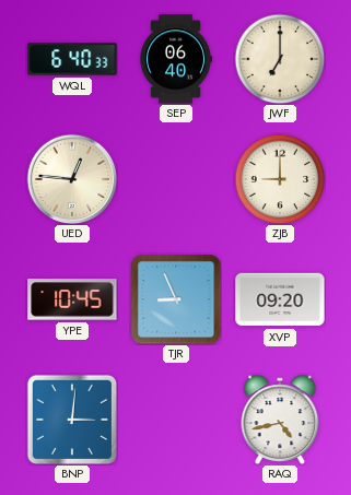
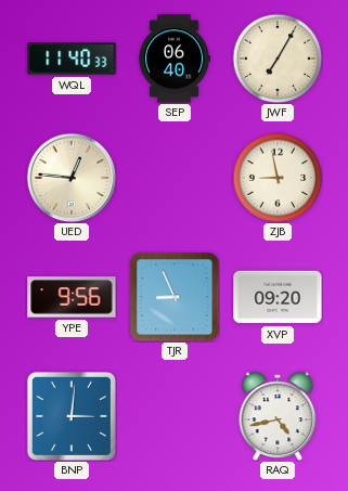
WQL: 6:40 -> 11:40
JWF: 7:00 -> 7:05
ZJB: 9:00 -> 8:58
YPE: 10:45 -> 9:56
